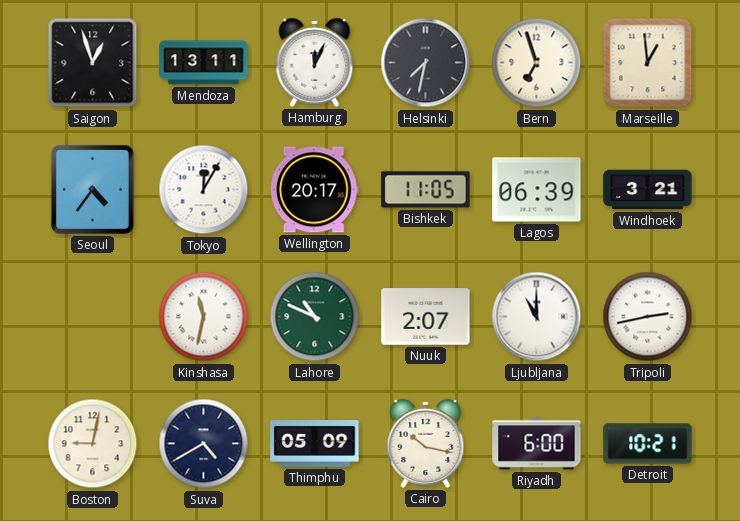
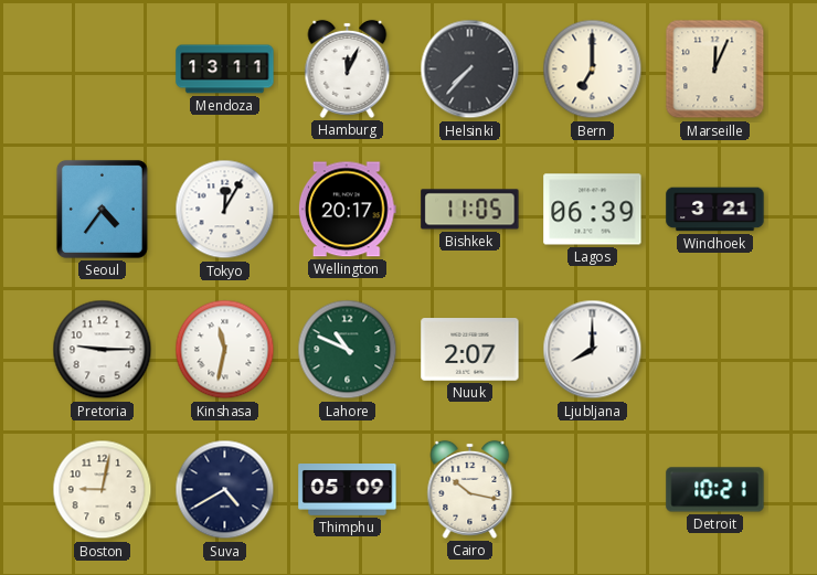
Saigon: 12:57 -> none
Helsinki: 7:32 -> 7:37
Bern: 6:57 -> 7:00
Marseille: 12:59 -> 12:04
Pretoria: none -> 9:15
Ljubljana: 11:00 -> 8:00
Tripoli: 2:43 -> none
Riyadh: 6:00 -> none
